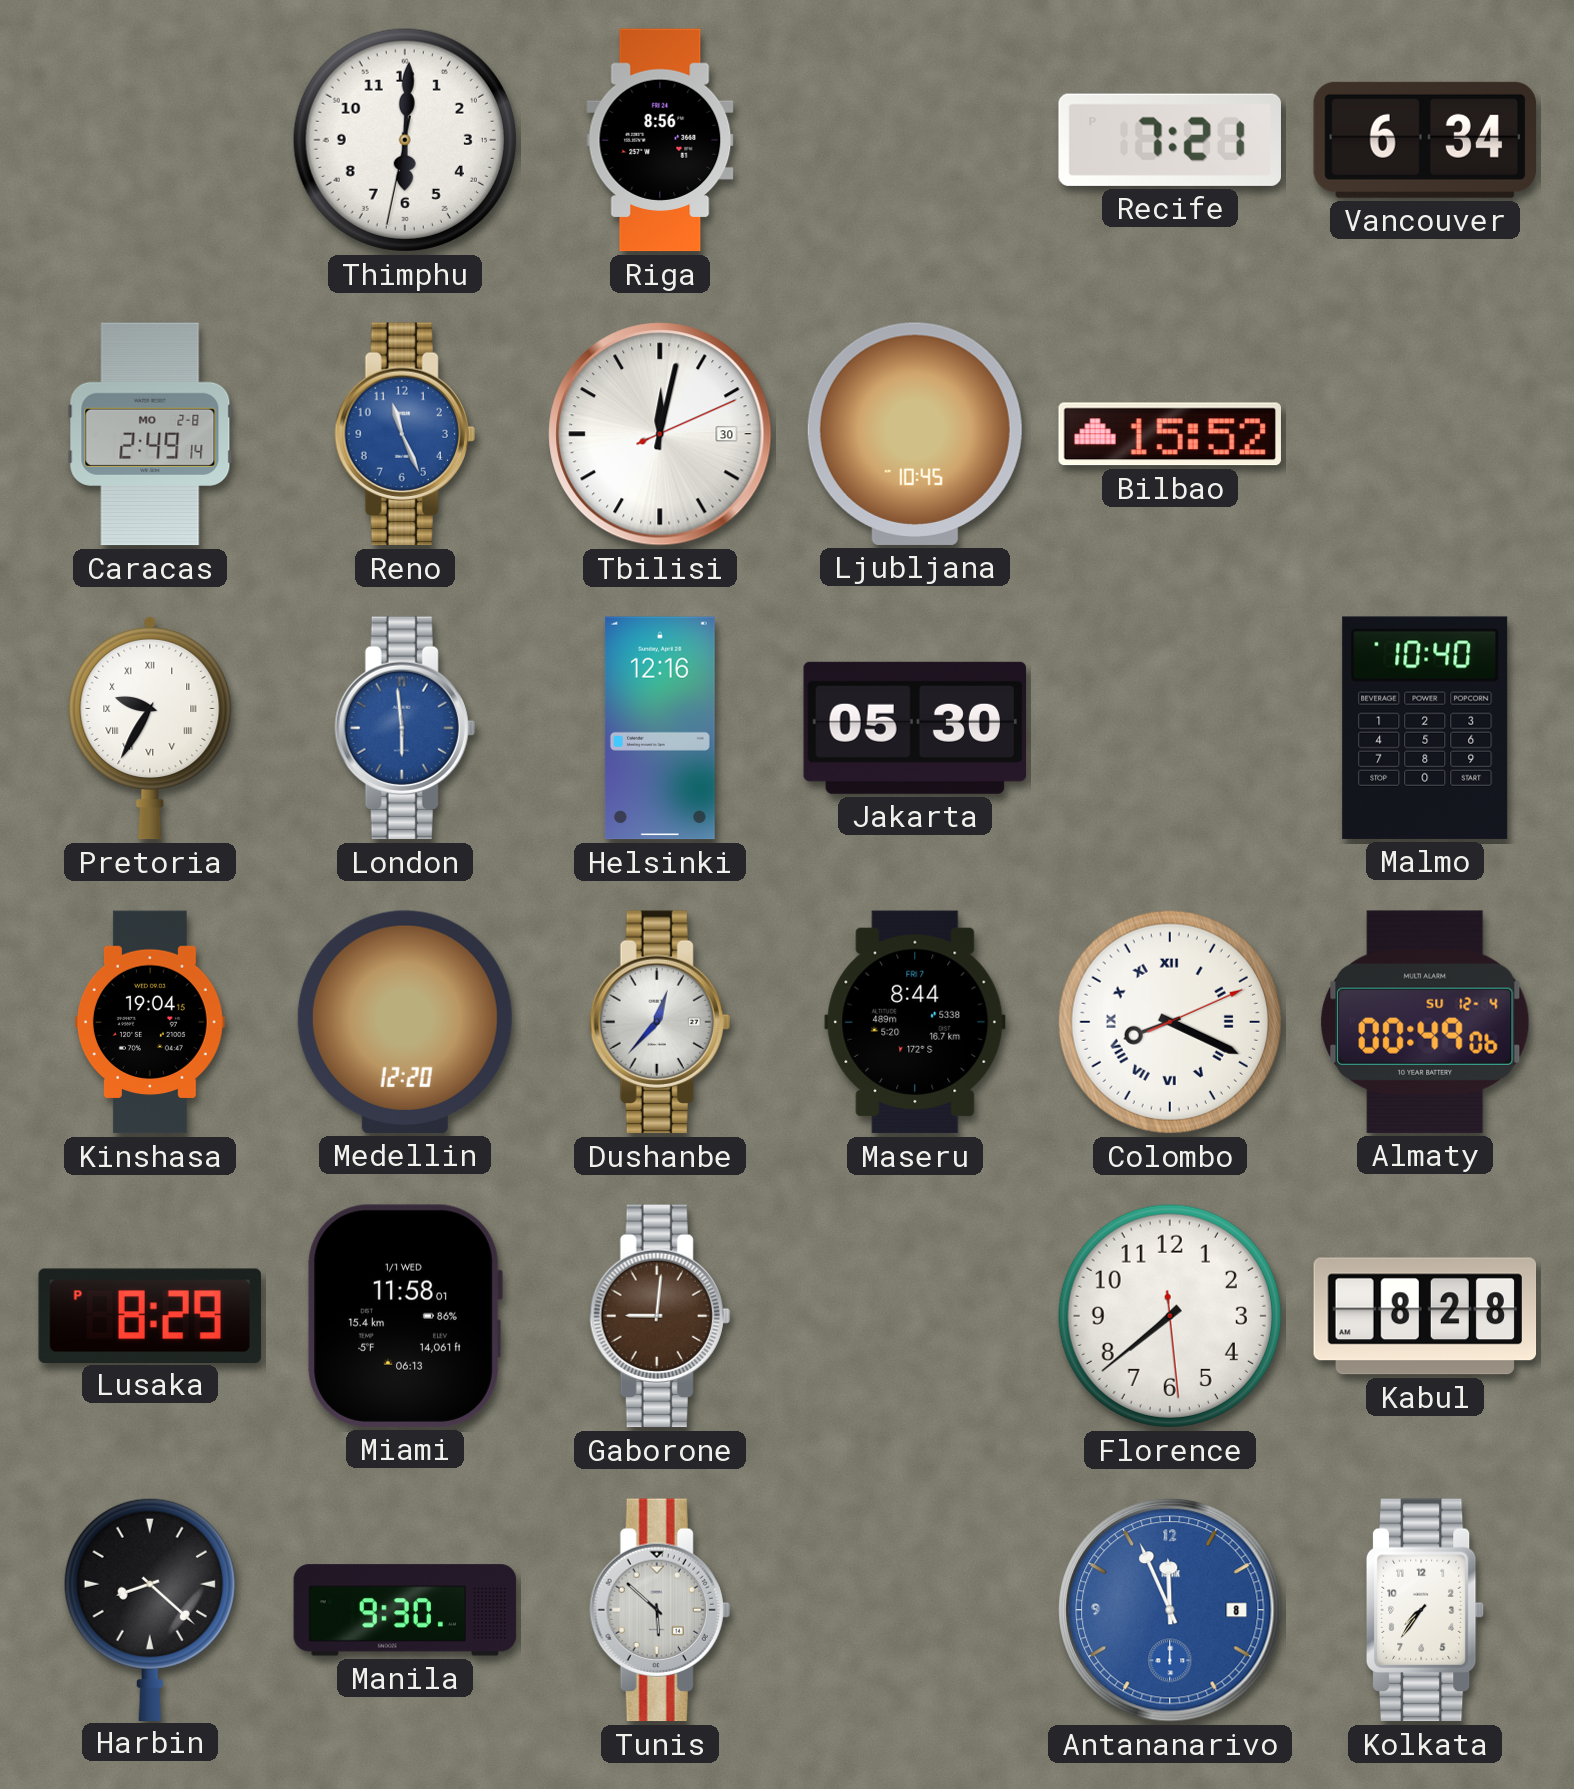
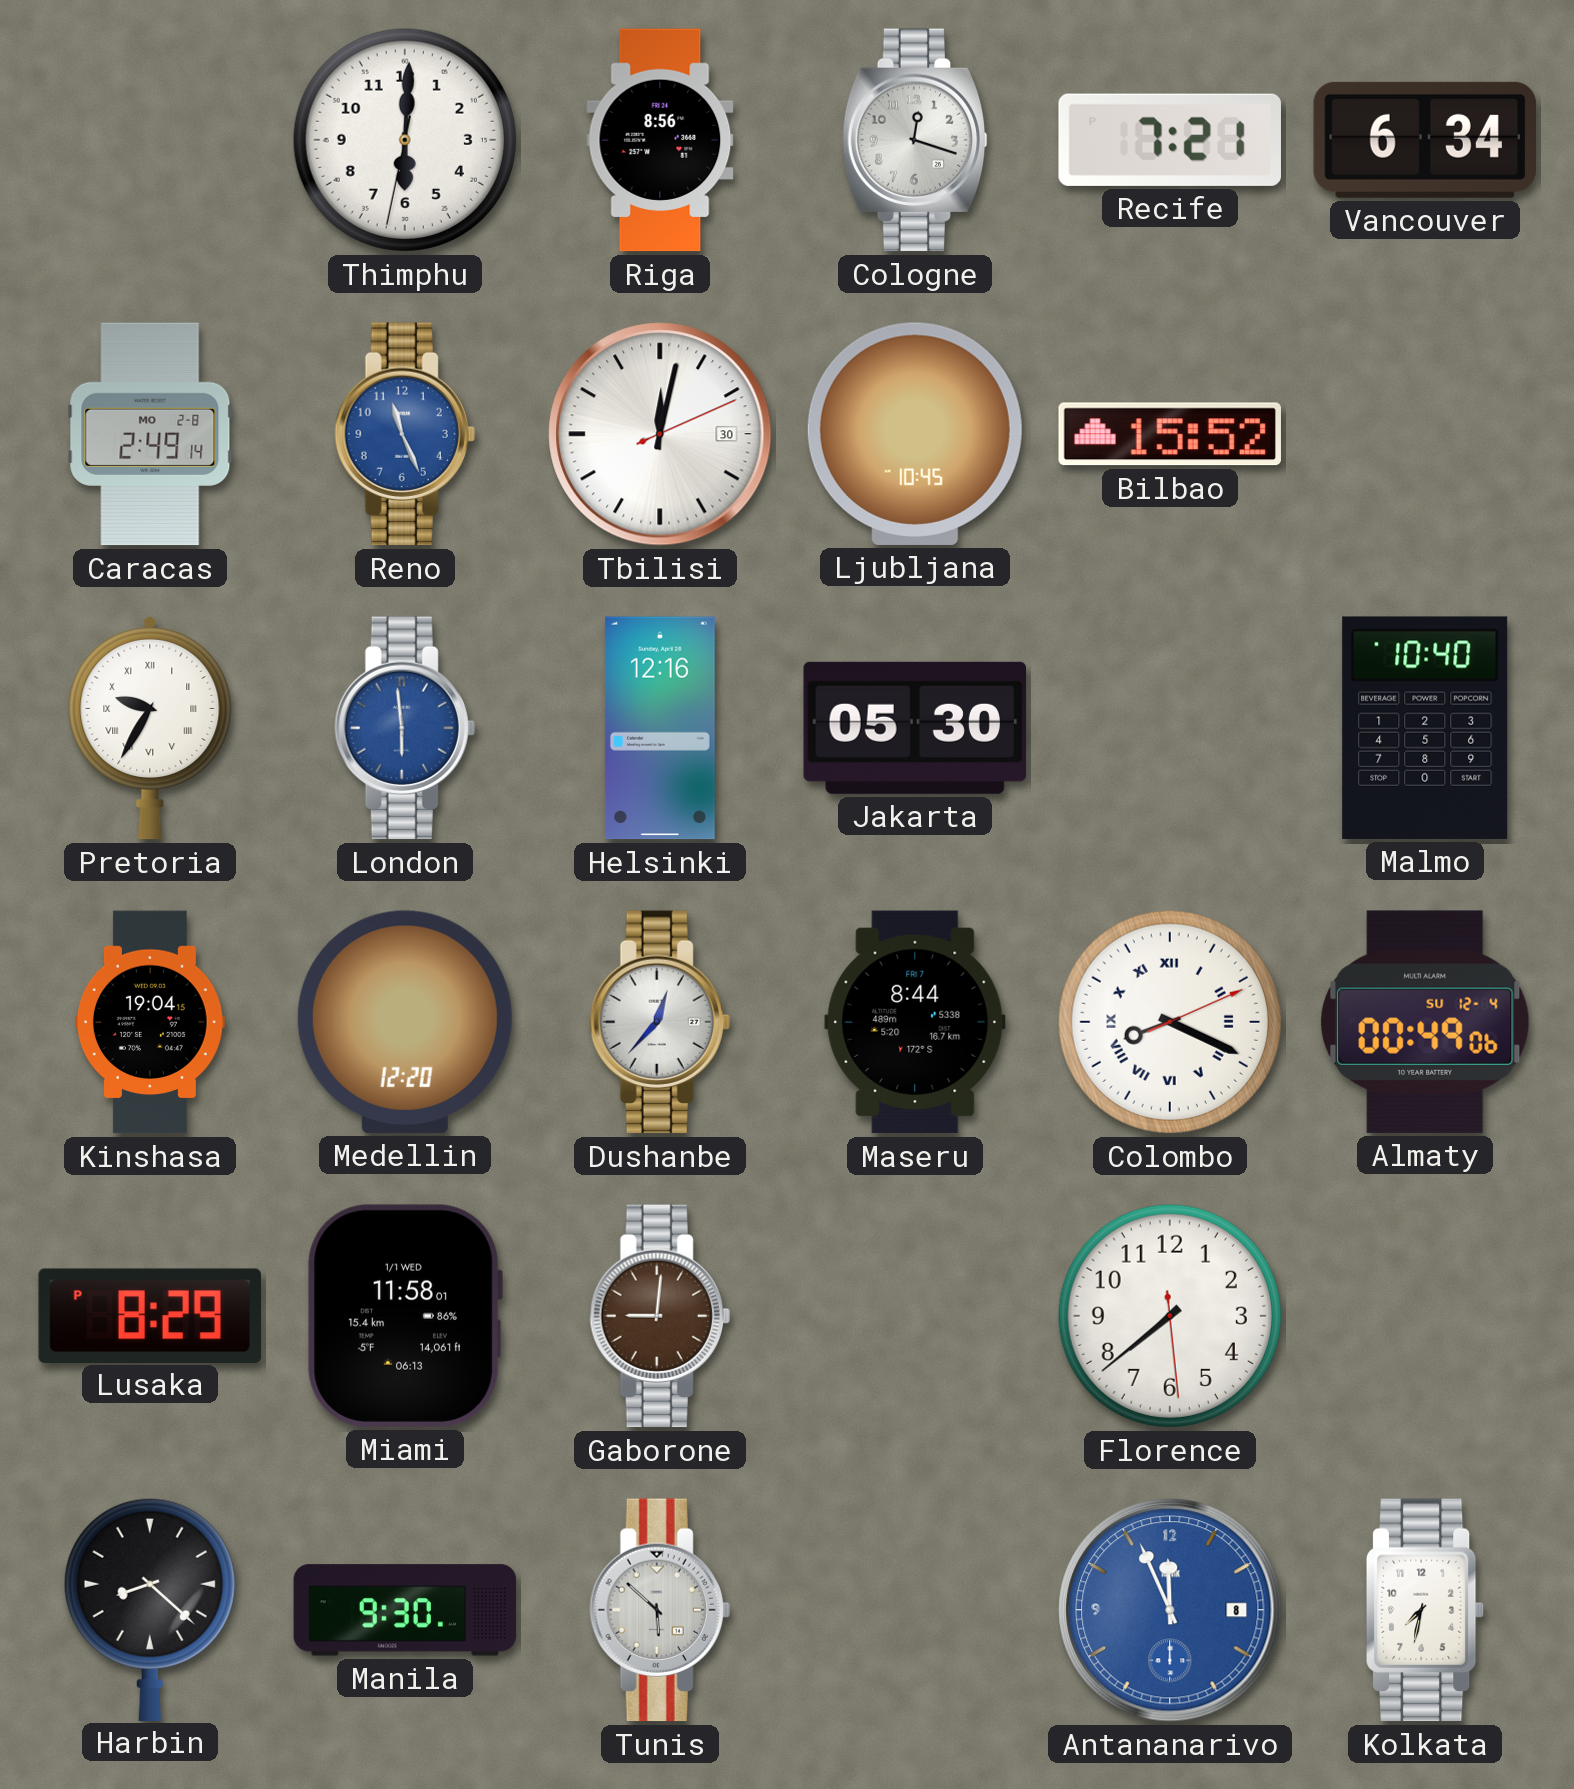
Cologne: none -> 12:18
Kabul: 8:28 -> none
Kolkata: 7:36 -> 7:32
